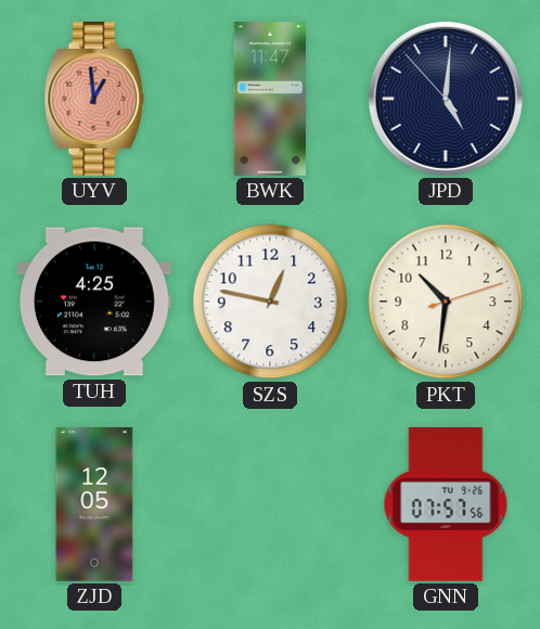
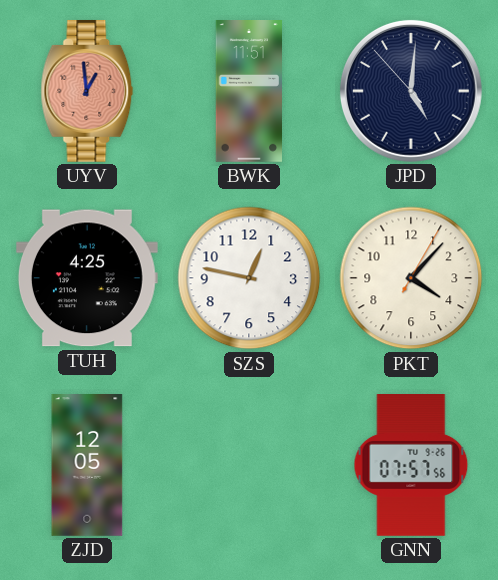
BWK: 11:47 -> 11:51
PKT: 10:31 -> 4:07
